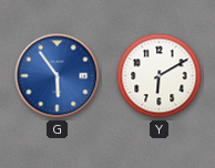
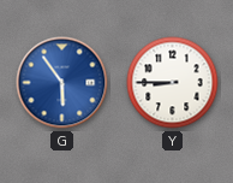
Y: 6:10 -> 8:45
